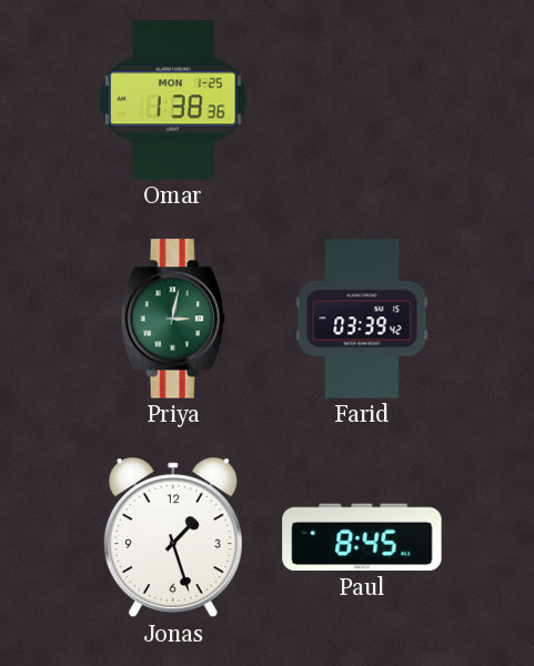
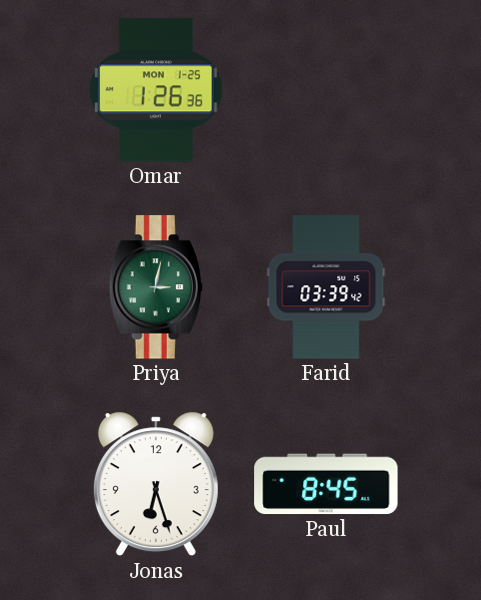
Omar: 1:38 -> 1:26
Jonas: 1:27 -> 6:27
